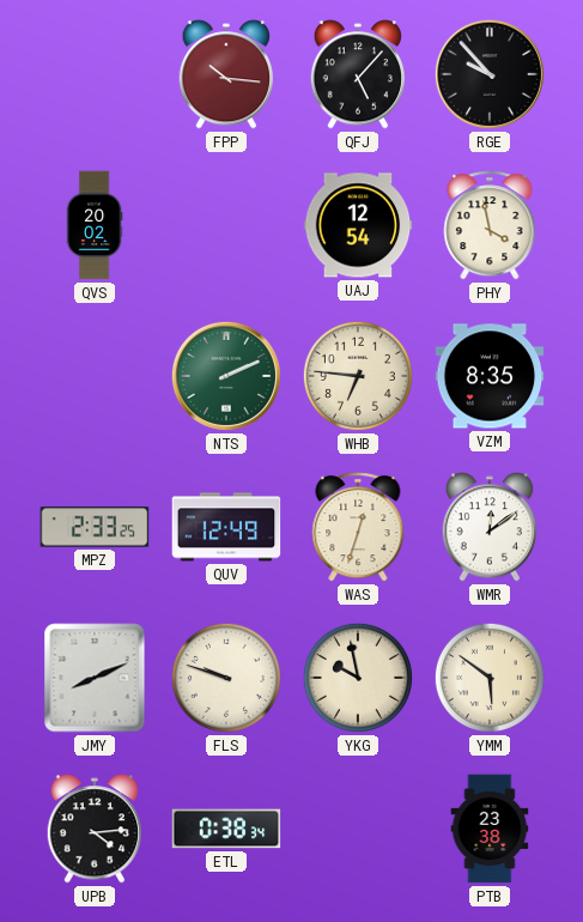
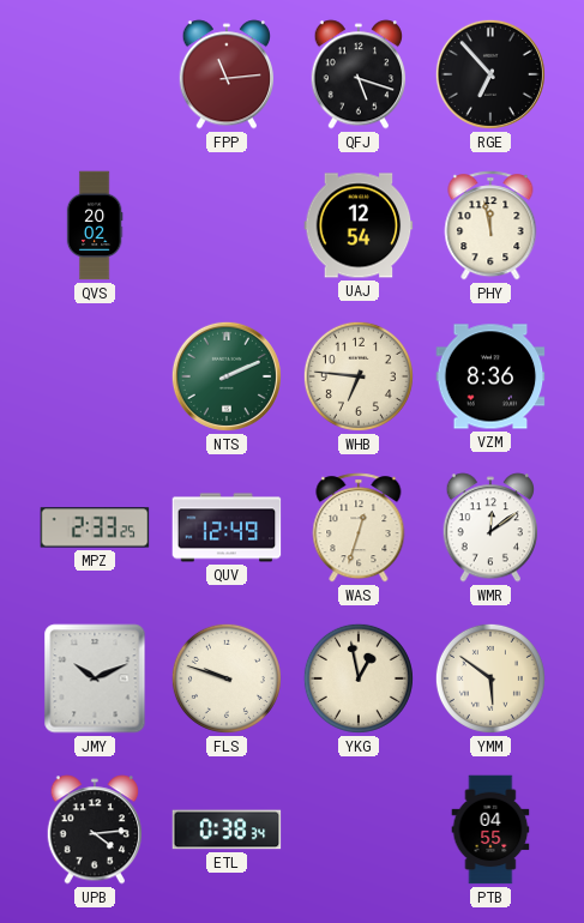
FPP: 10:16 -> 11:14
QFJ: 5:07 -> 5:18
RGE: 9:53 -> 6:53
PHY: 3:58 -> 11:58
VZM: 8:35 -> 8:36
JMY: 8:11 -> 10:11
YKG: 9:58 -> 12:58
PTB: 23:38 -> 04:55
